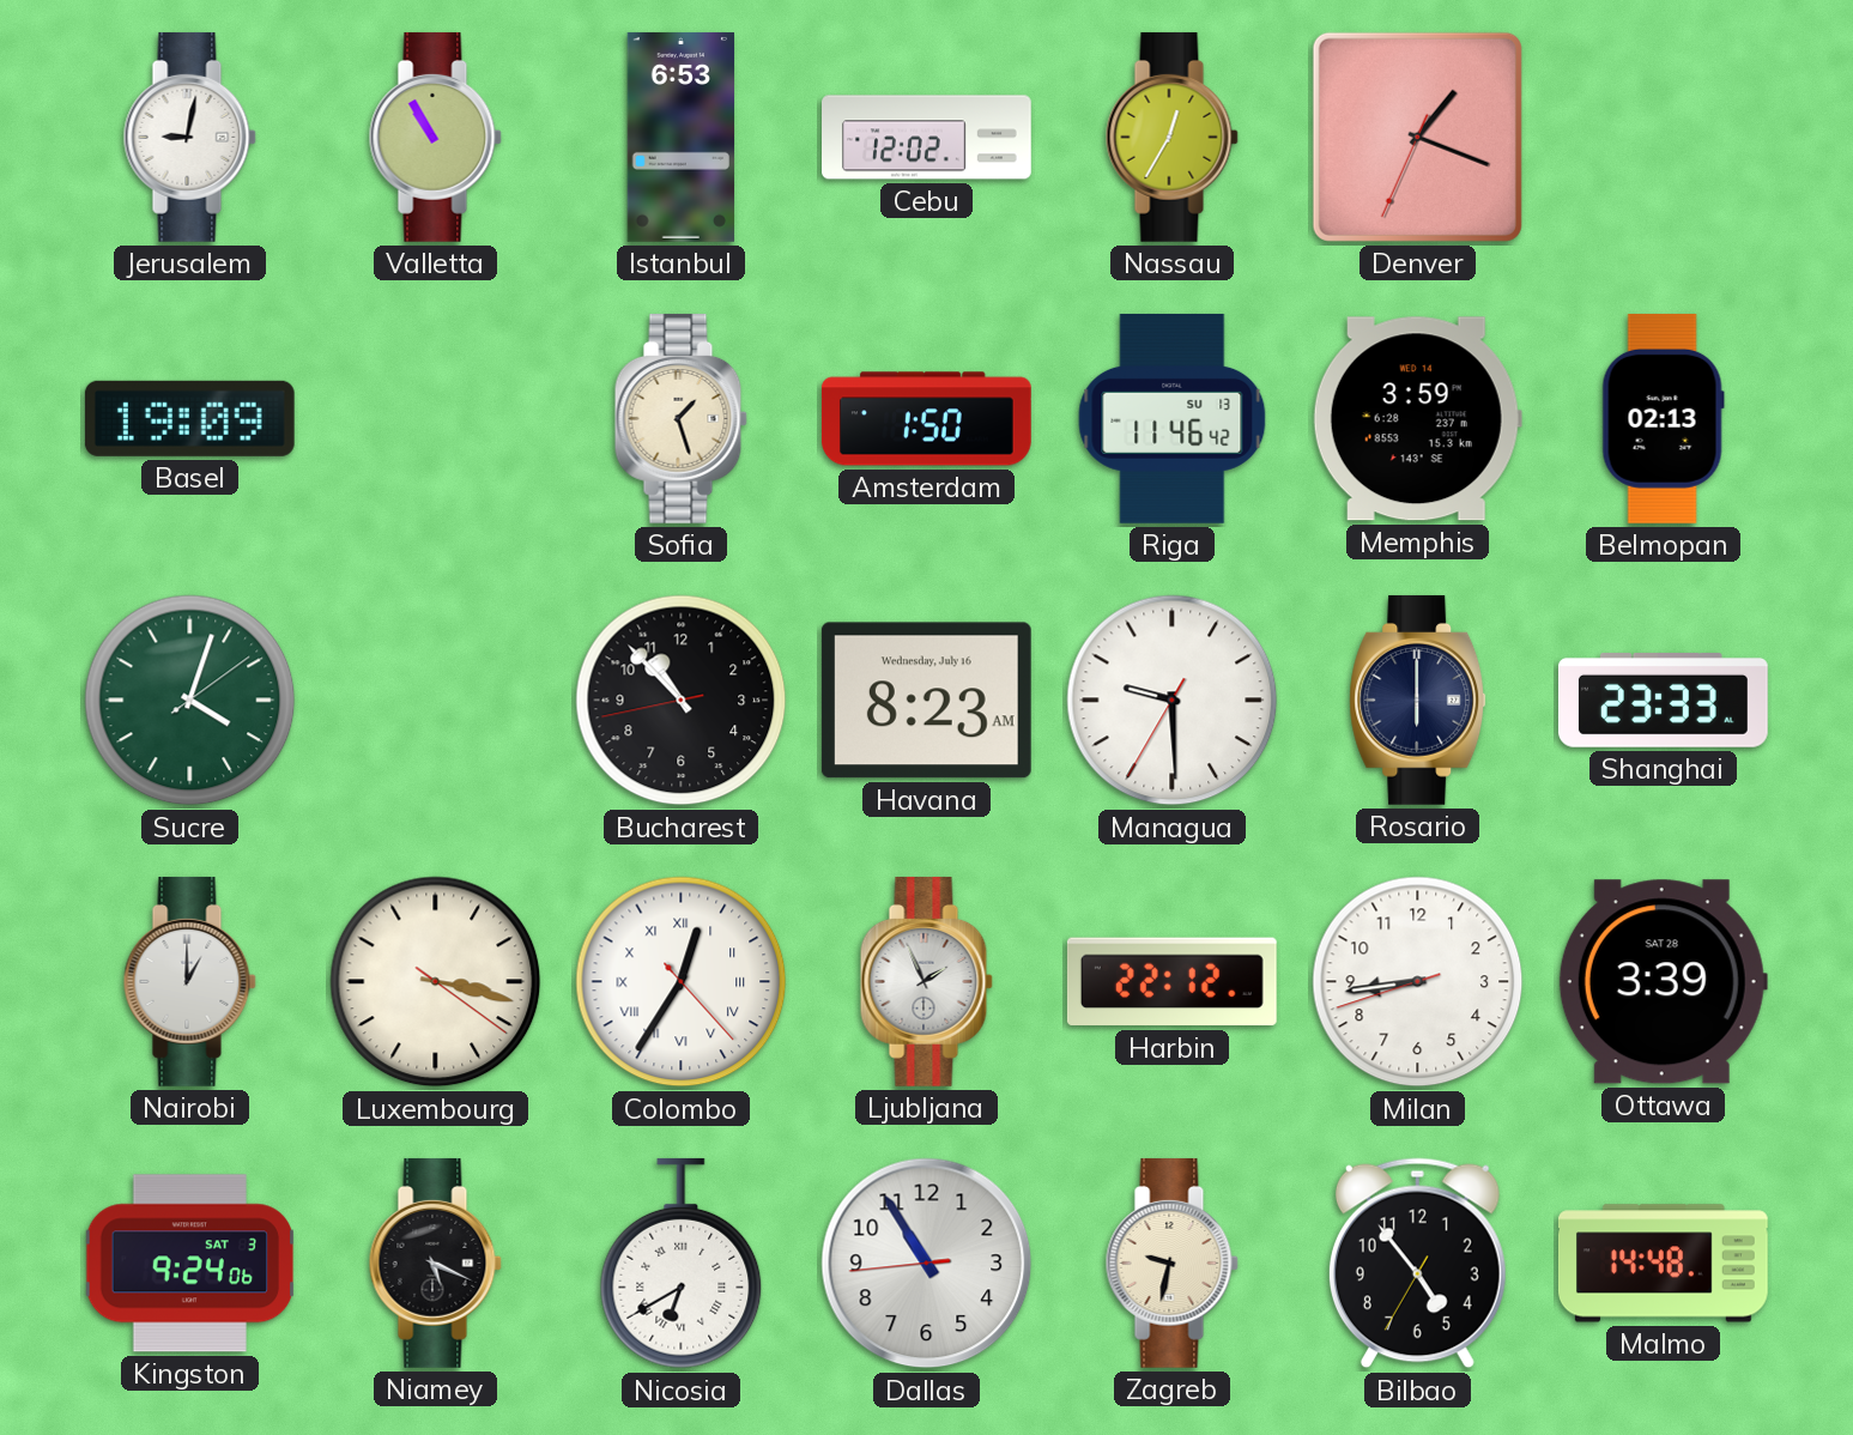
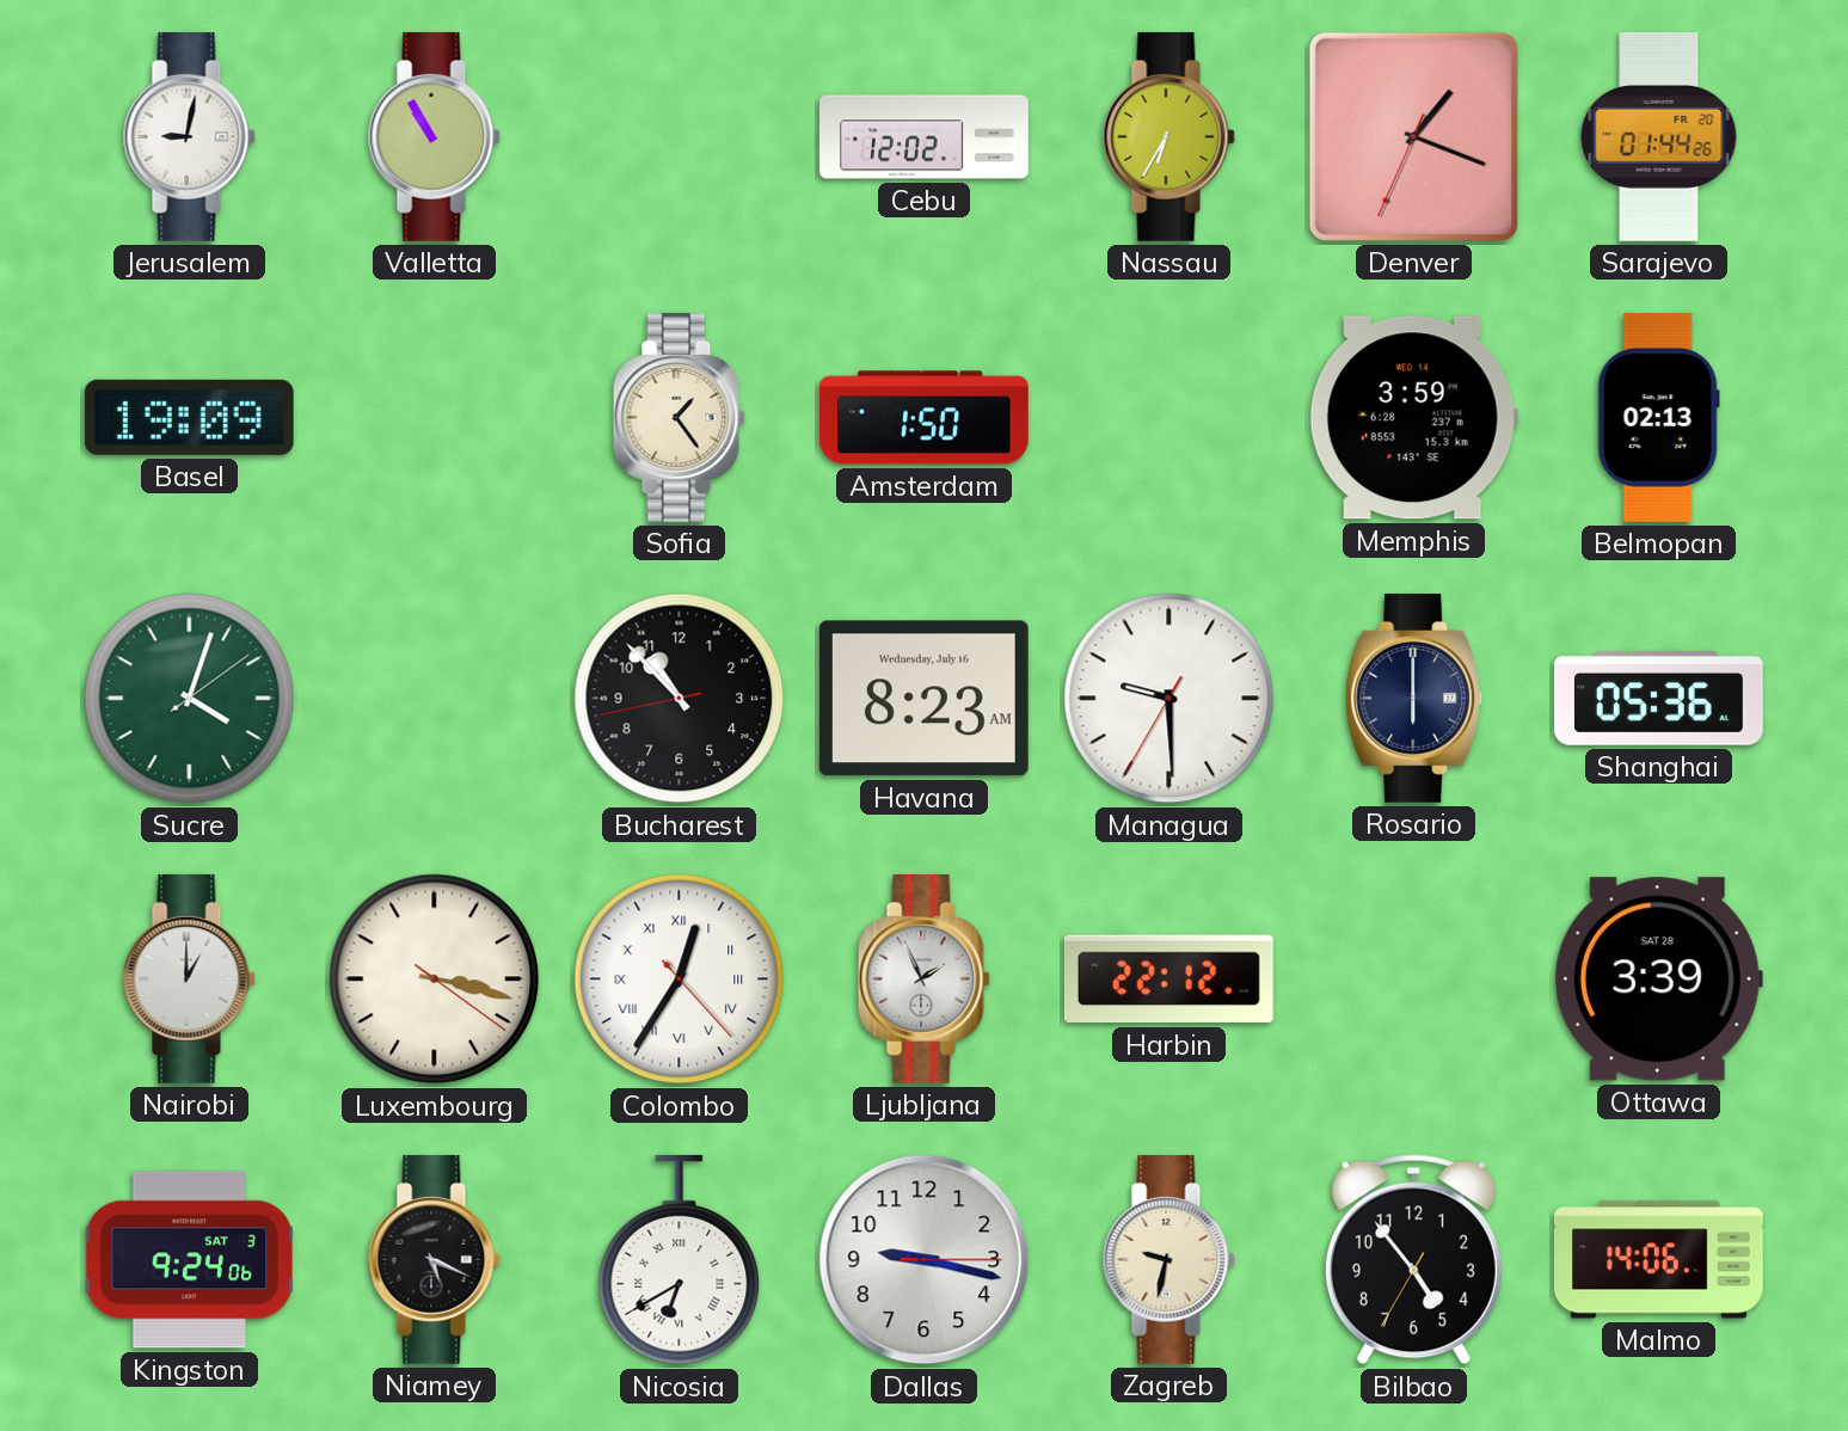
Istanbul: 6:53 -> none
Nassau: 12:35 -> 6:35
Sarajevo: none -> 01:44
Sofia: 1:27 -> 1:24
Riga: 11:46 -> none
Shanghai: 23:33 -> 05:36
Milan: 8:43 -> none
Dallas: 10:54 -> 9:17
Malmo: 14:48 -> 14:06
